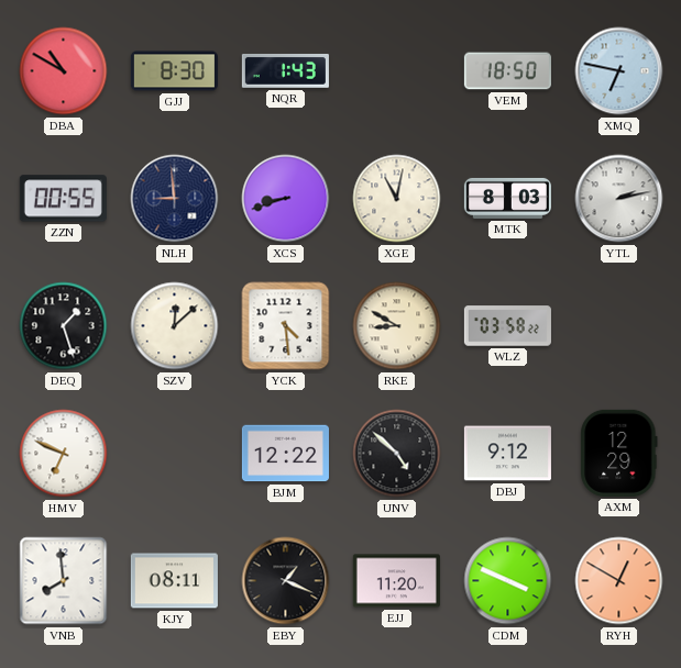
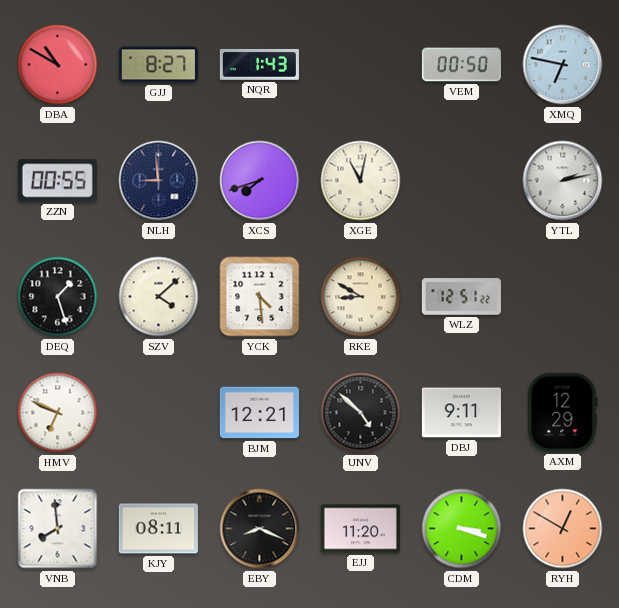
GJJ: 8:30 -> 8:27
VEM: 18:50 -> 00:50
XCS: 8:42 -> 7:42
MTK: 8:03 -> none
SZV: 12:08 -> 4:08
WLZ: 03:58 -> 12:51
BJM: 12:22 -> 12:21
DBJ: 9:12 -> 9:11
EBY: 1:19 -> 8:19
CDM: 3:49 -> 3:18
